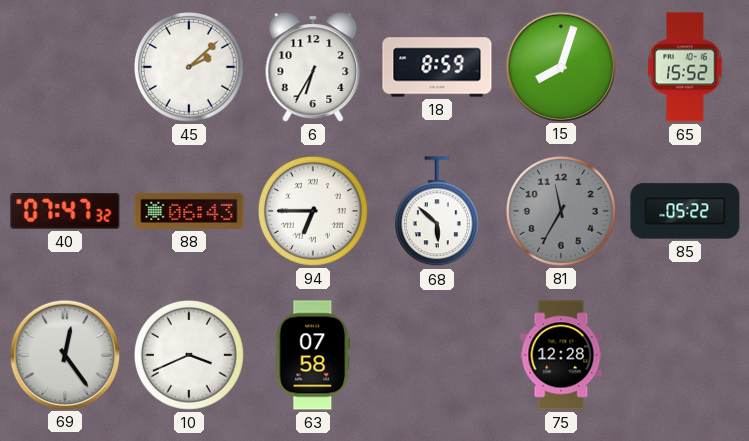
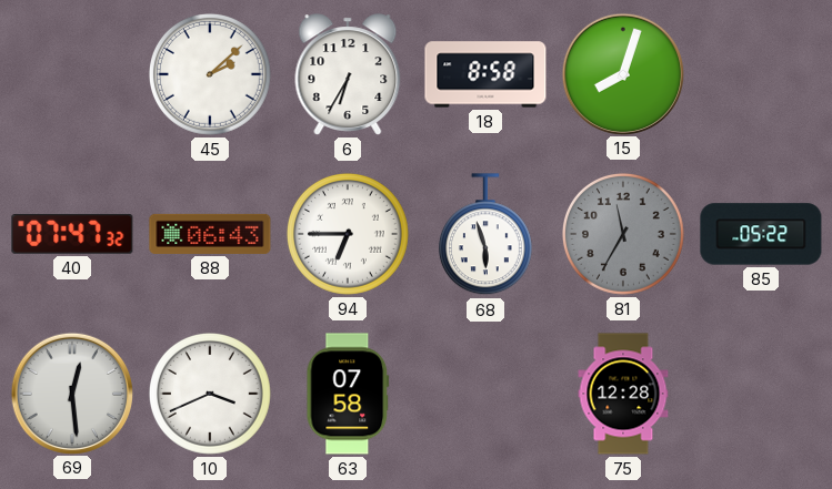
18: 8:59 -> 8:58
65: 15:52 -> none
68: 5:52 -> 5:57
69: 12:24 -> 12:29
